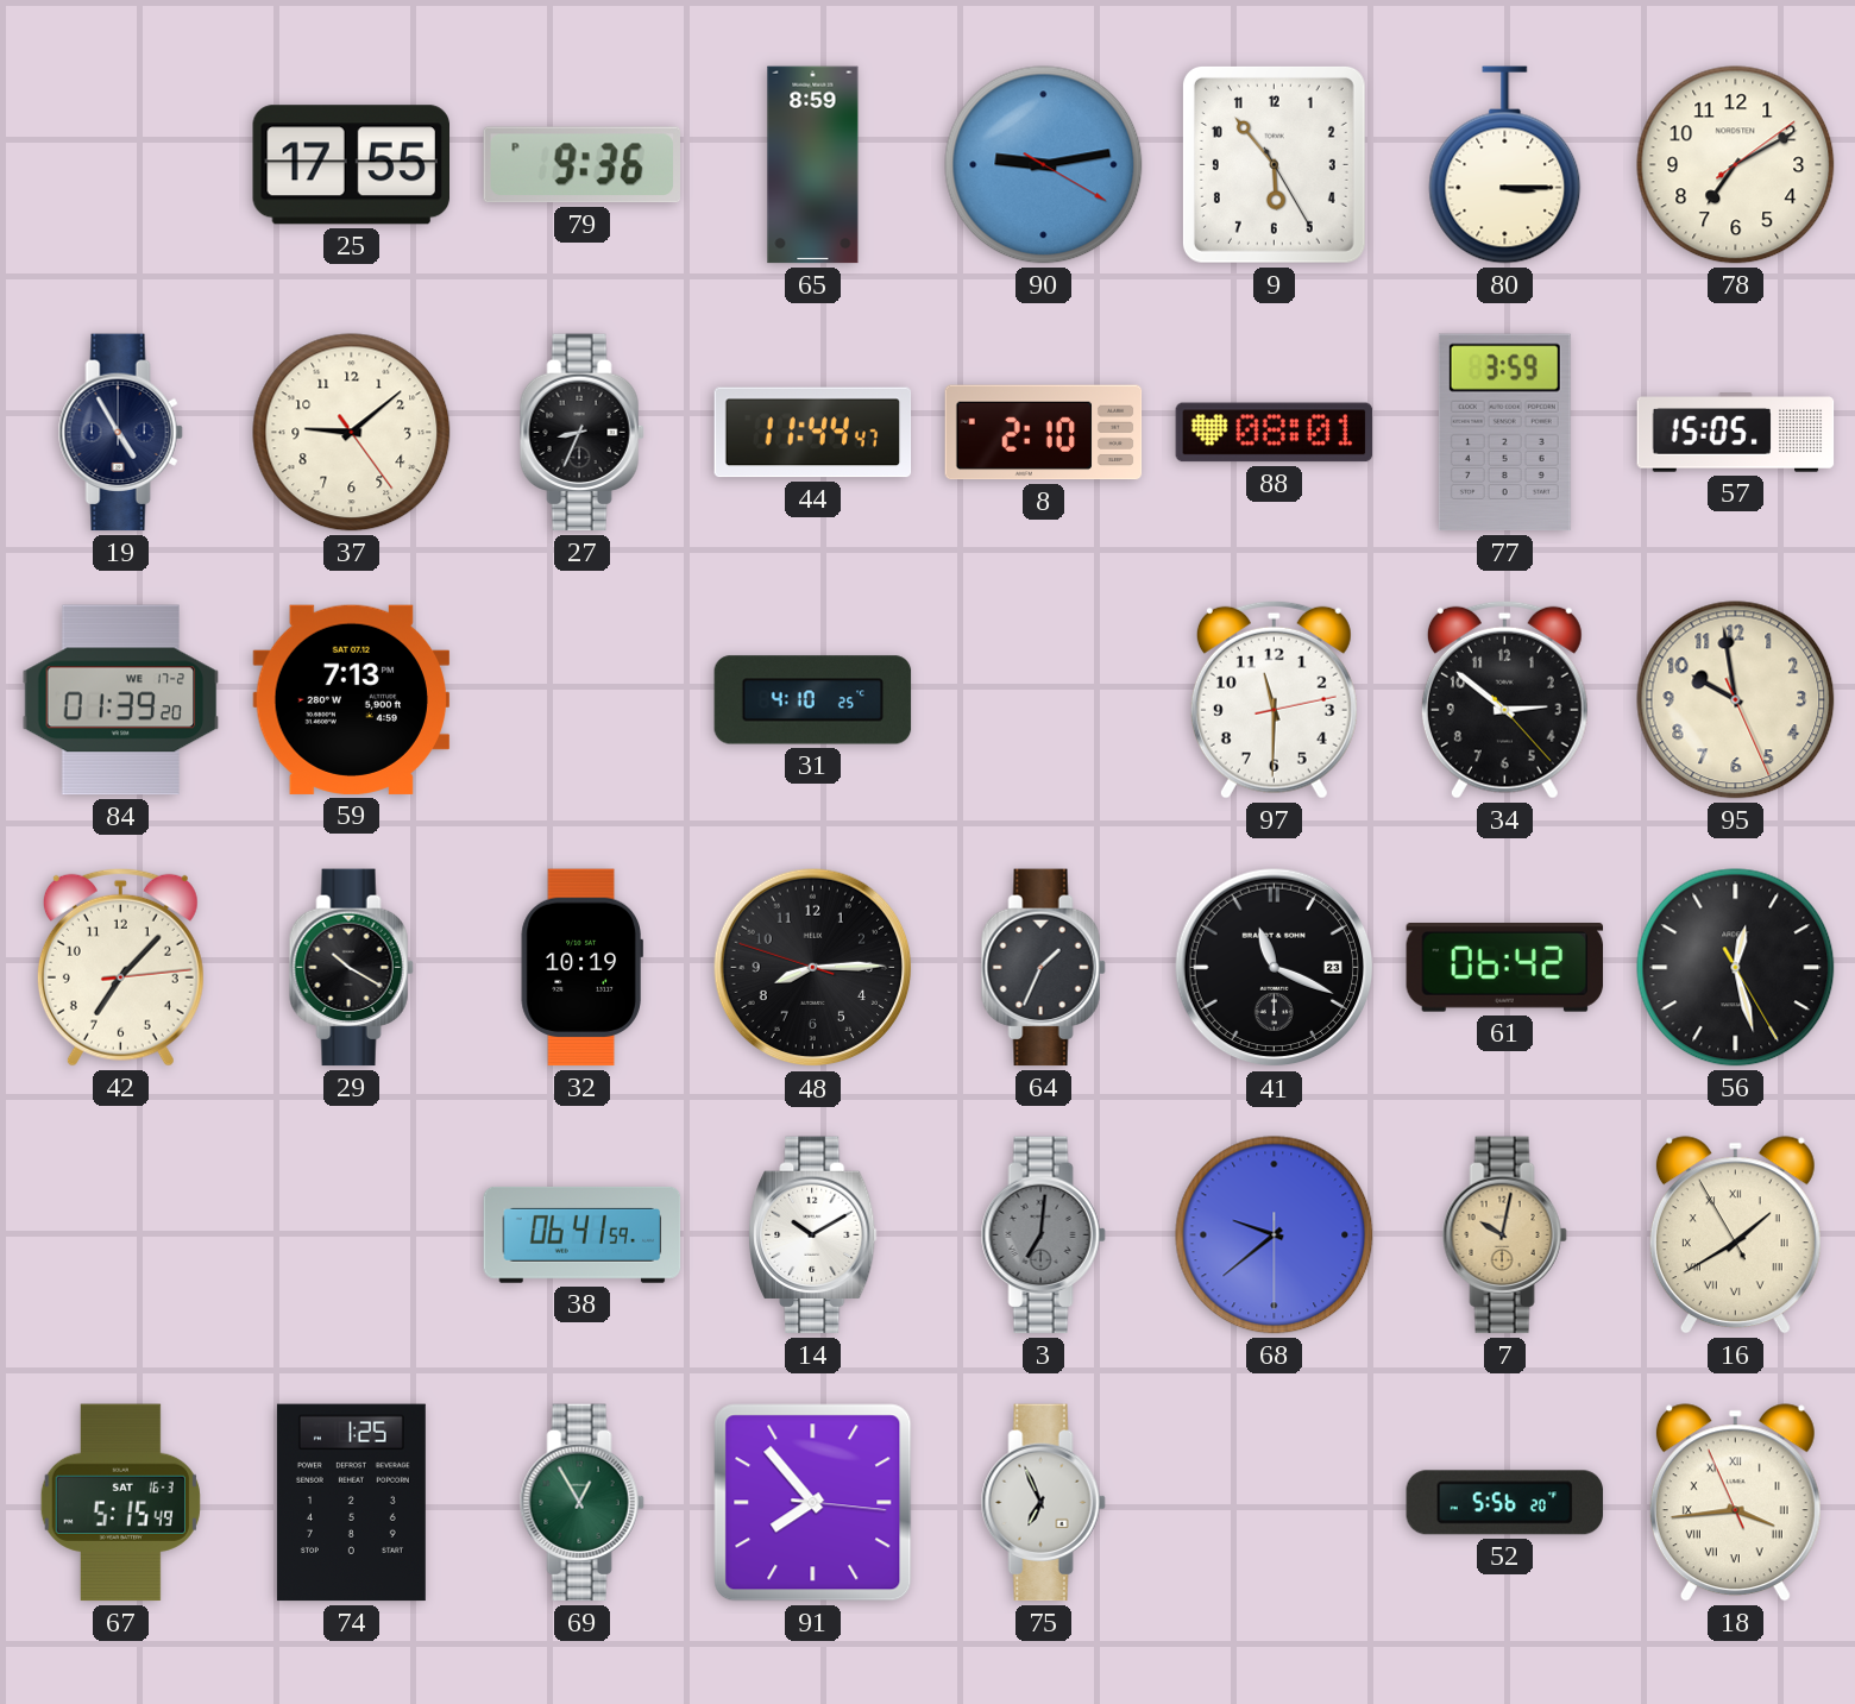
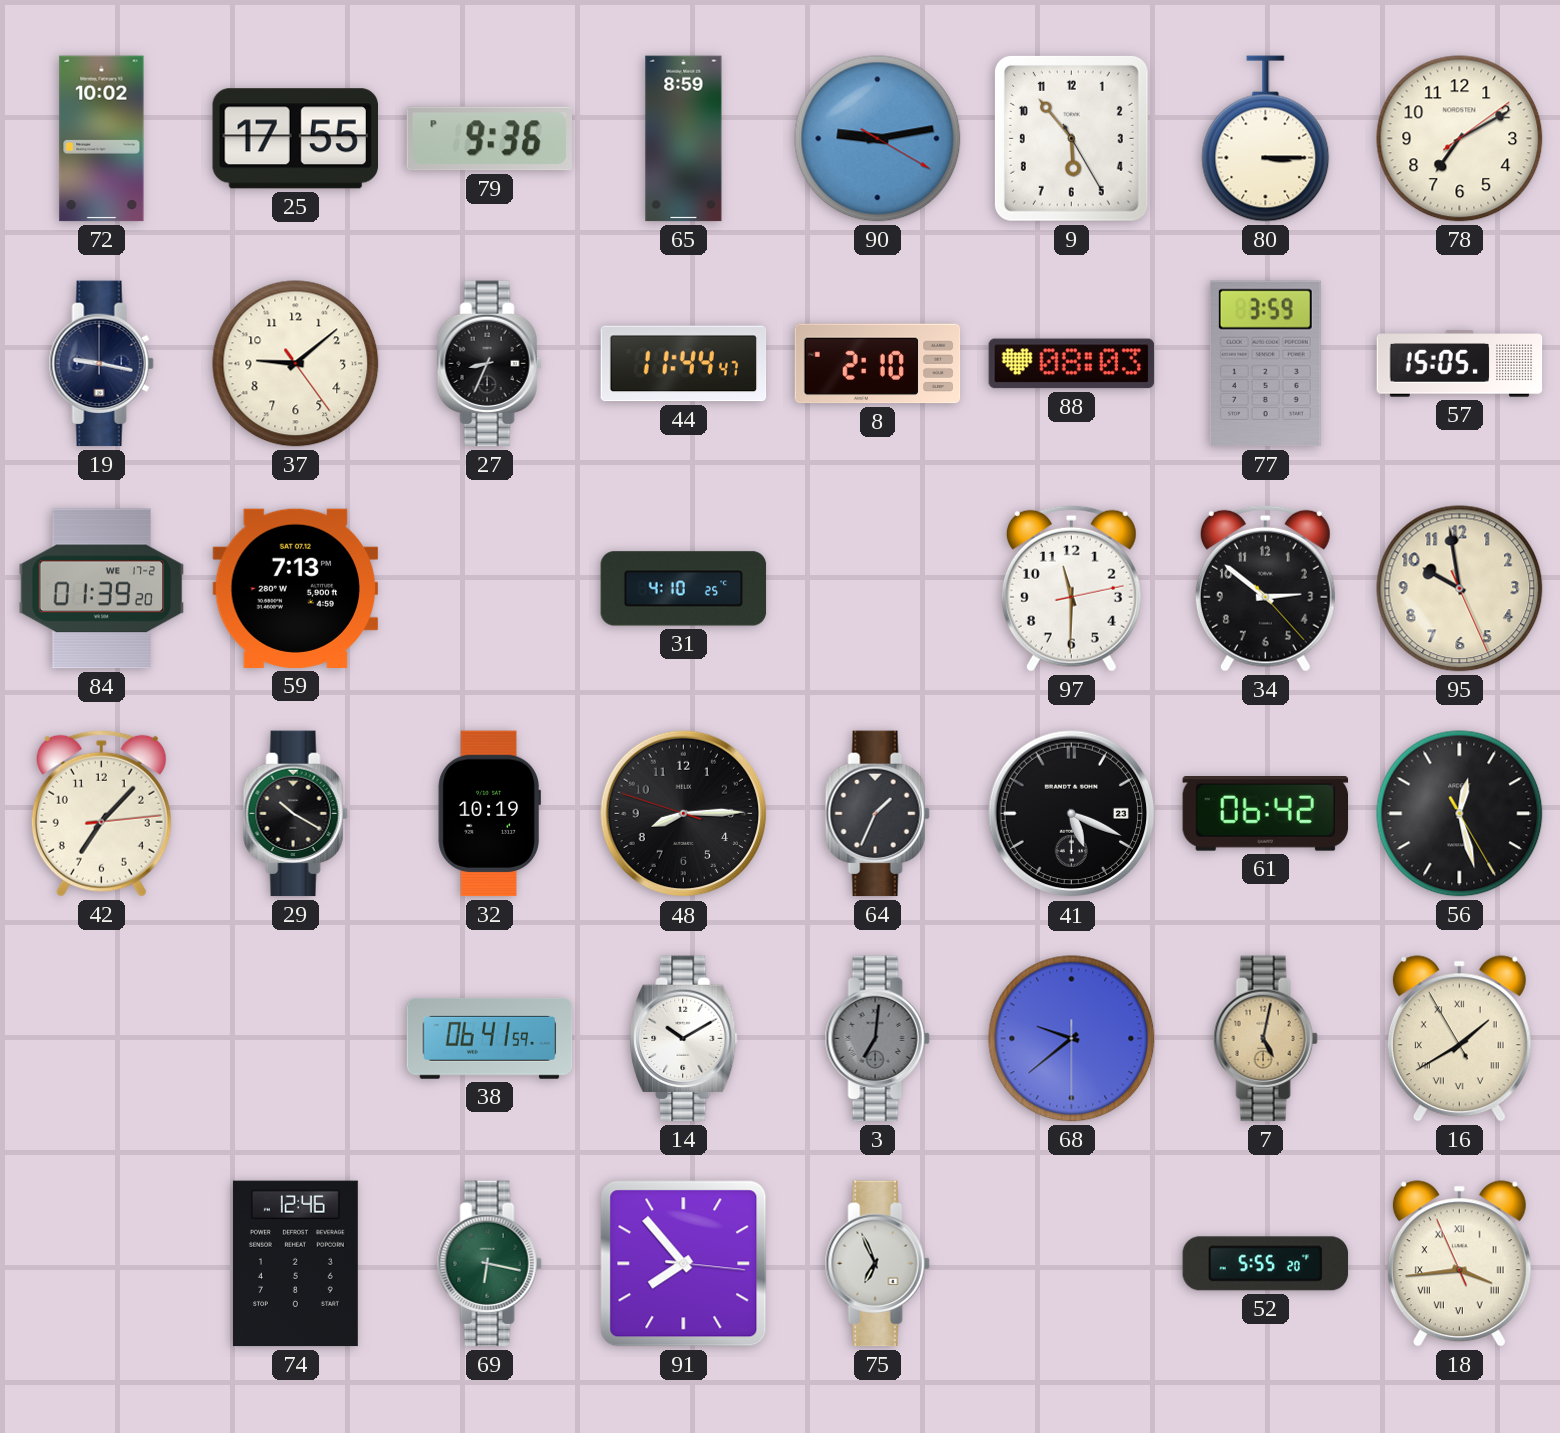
72: none -> 10:02
19: 4:55 -> 9:17
88: 08:01 -> 08:03
41: 11:19 -> 5:19
7: 10:02 -> 5:02
67: 5:15 -> none
74: 1:25 -> 12:46
69: 12:55 -> 6:17
52: 5:56 -> 5:55
